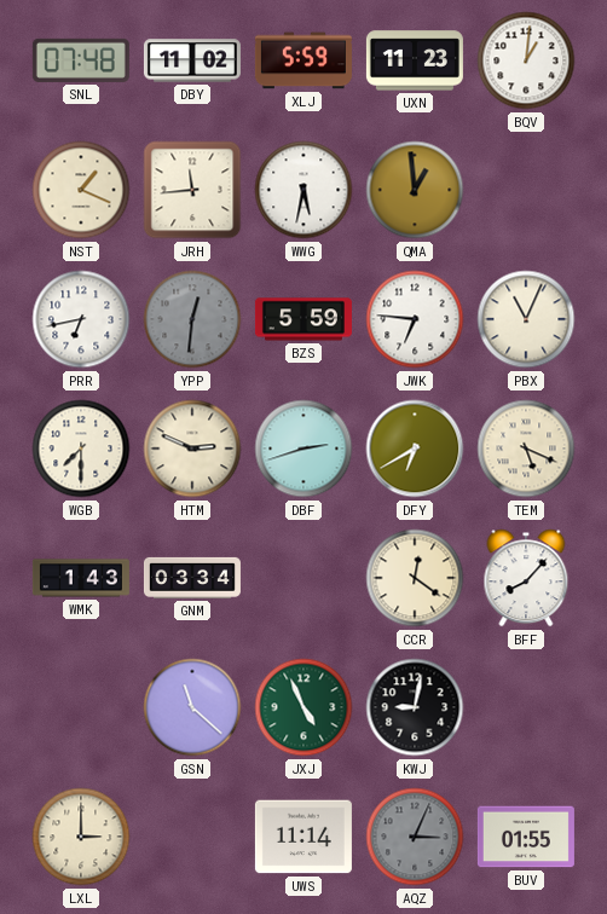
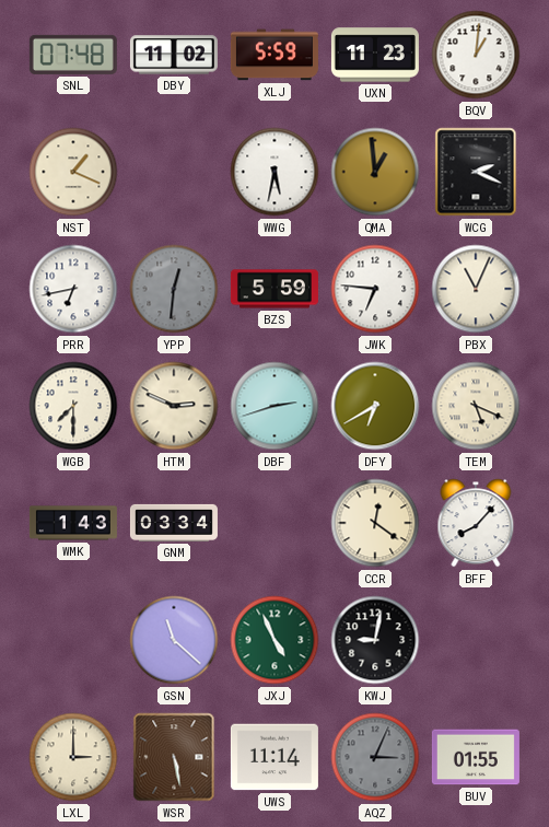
JRH: 11:44 -> none
WCG: none -> 2:19
WSR: none -> 5:28
